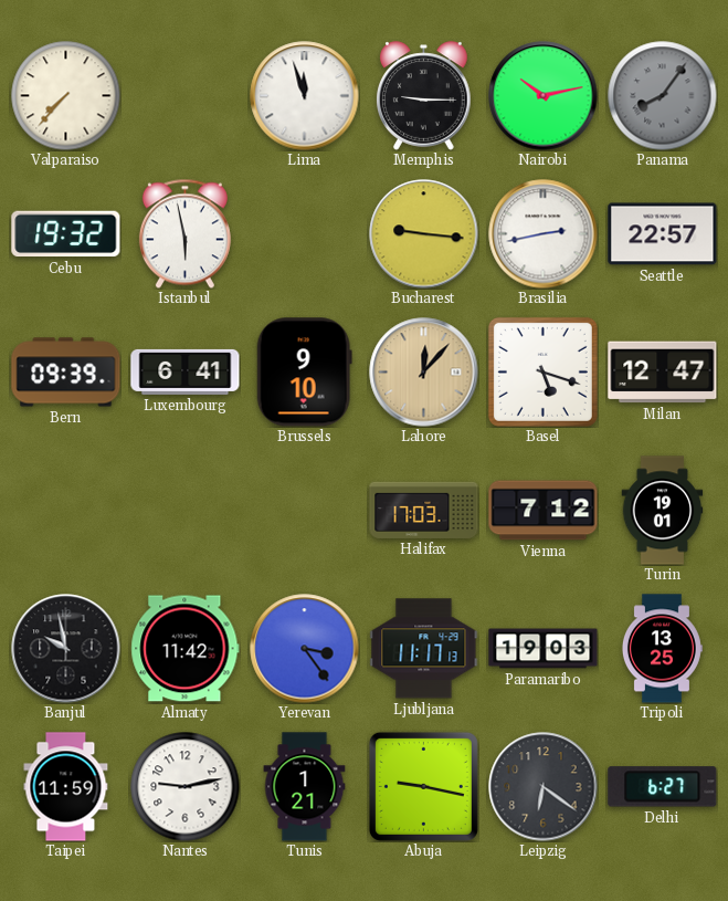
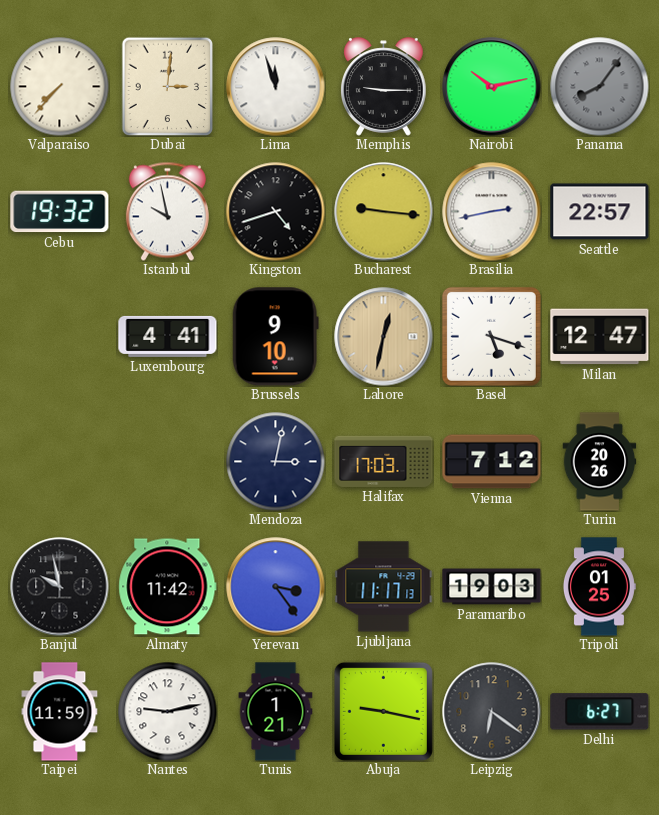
Dubai: none -> 3:01
Istanbul: 5:58 -> 9:58
Kingston: none -> 4:42
Bern: 09:39 -> none
Luxembourg: 6:41 -> 4:41
Lahore: 12:07 -> 12:32
Mendoza: none -> 3:02
Turin: 19:01 -> 20:26
Tripoli: 13:25 -> 01:25
